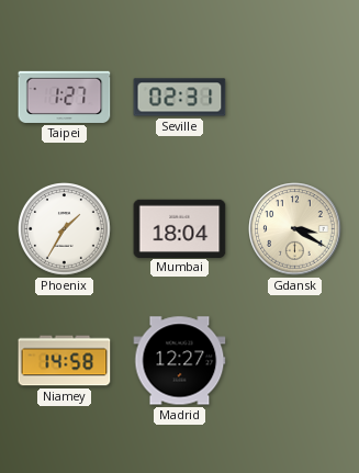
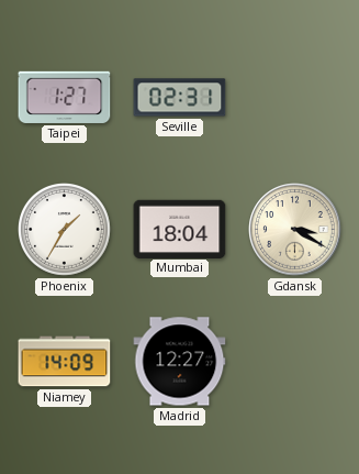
Niamey: 14:58 -> 14:09
